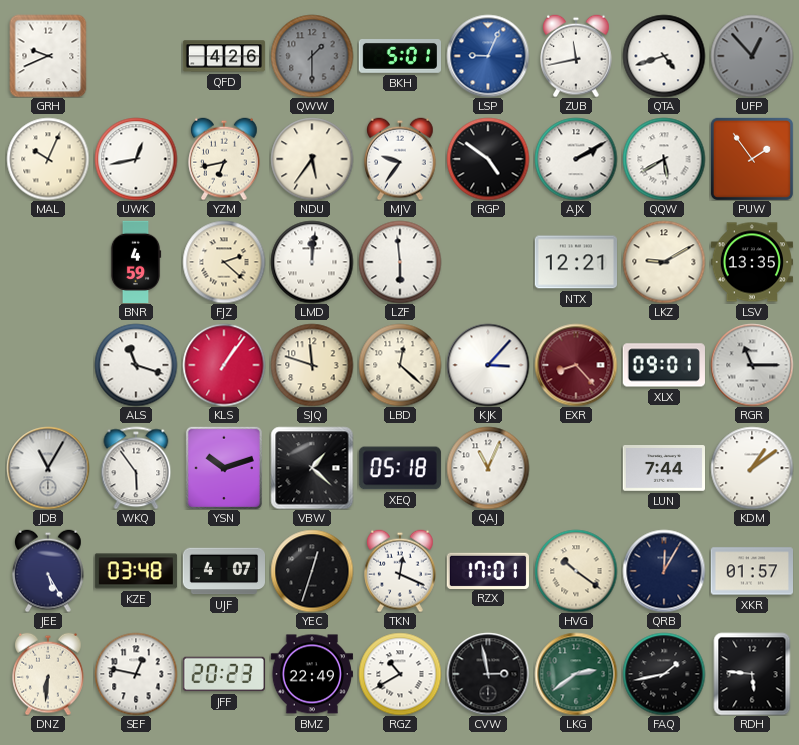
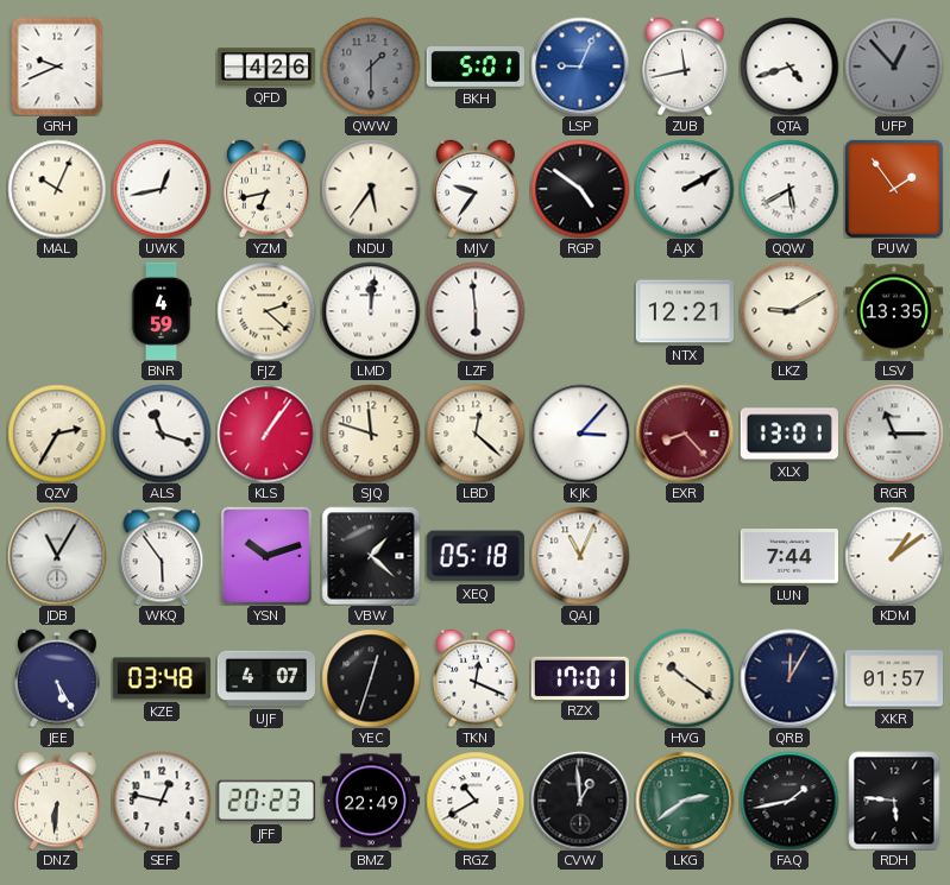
QZV: none -> 2:35
XLX: 09:01 -> 13:01
CVW: 2:58 -> 12:59
